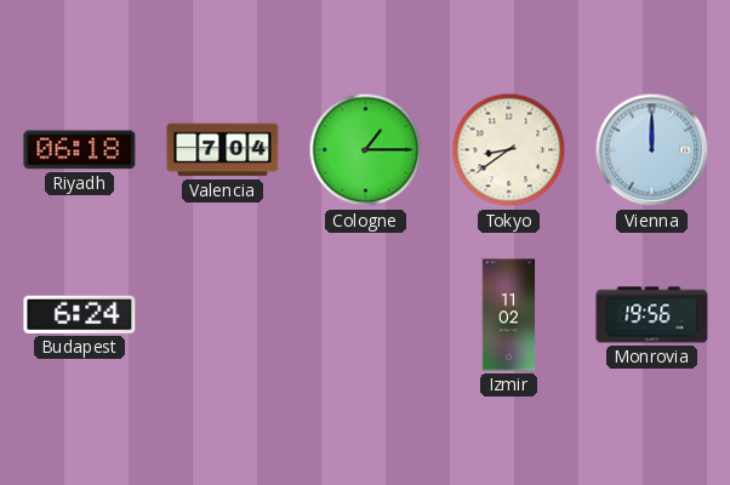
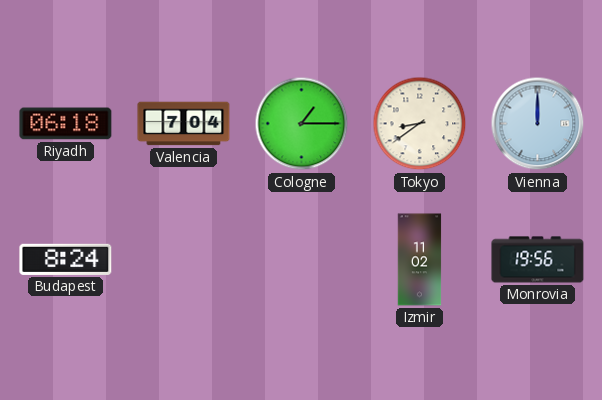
Budapest: 6:24 -> 8:24
